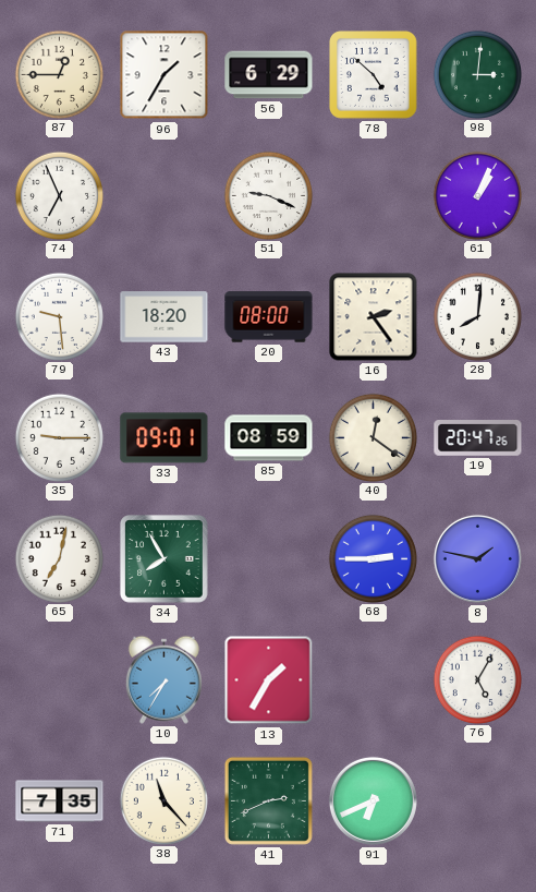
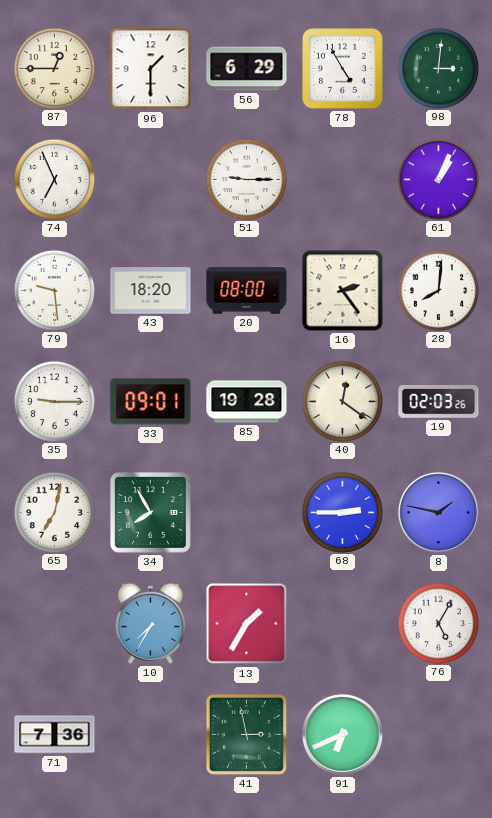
96: 1:35 -> 1:30
78: 4:52 -> 4:55
51: 9:19 -> 9:15
85: 08:59 -> 19:28
19: 20:47 -> 02:03
71: 7:35 -> 7:36
38: 11:23 -> none
41: 2:41 -> 2:58
